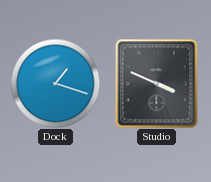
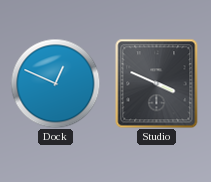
Dock: 1:18 -> 12:49
